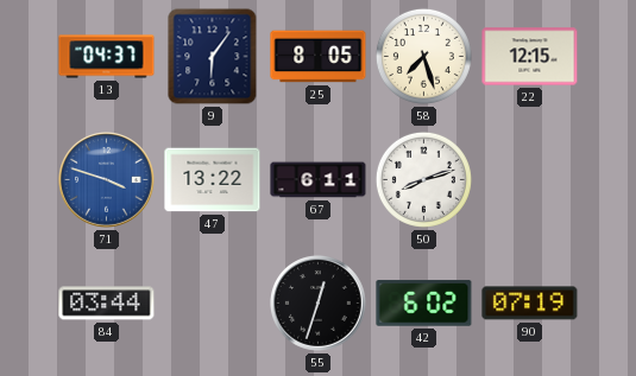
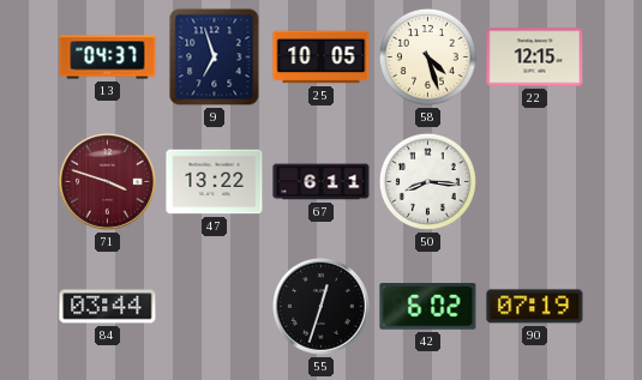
9: 6:06 -> 6:57
25: 8:05 -> 10:05
58: 7:27 -> 4:27
71 dial: blue -> burgundy
50: 8:12 -> 8:16
